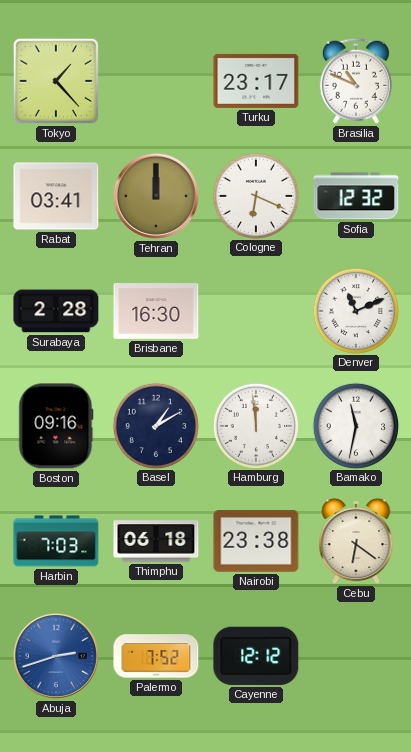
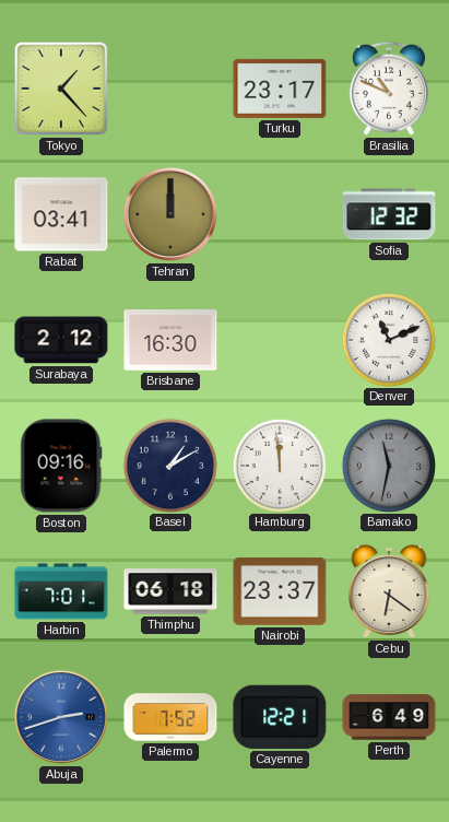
Cologne: 6:19 -> none
Surabaya: 2:28 -> 2:12
Bamako dial: white -> grey
Harbin: 7:03 -> 7:01
Nairobi: 23:38 -> 23:37
Cayenne: 12:12 -> 12:21
Perth: none -> 6:49
